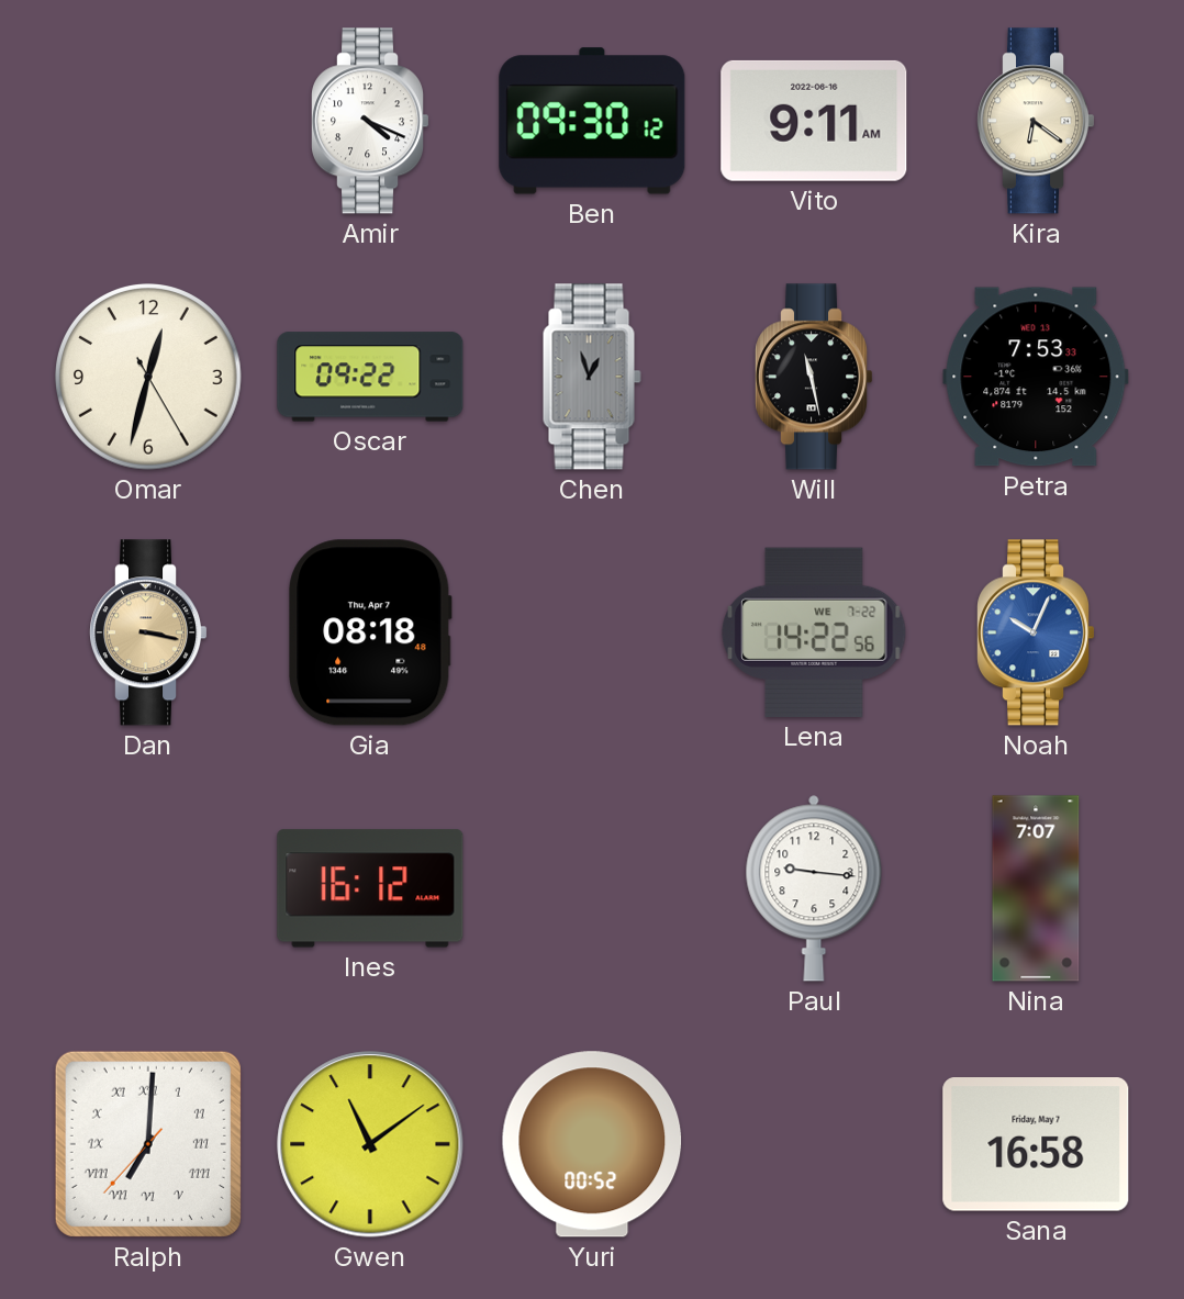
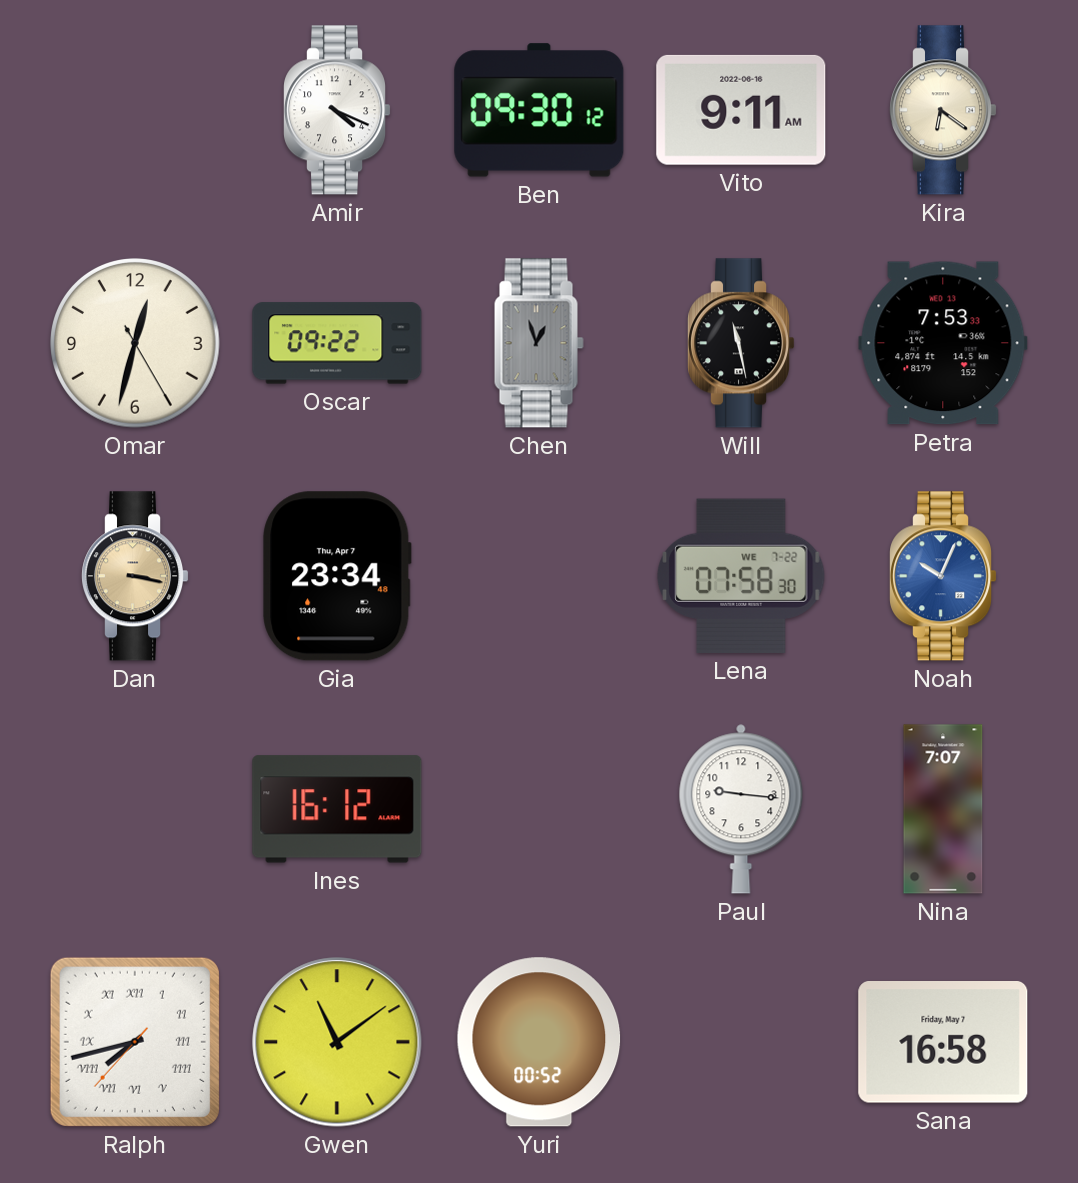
Gia: 08:18 -> 23:34
Lena: 14:22 -> 07:58
Ralph: 7:00 -> 7:42
